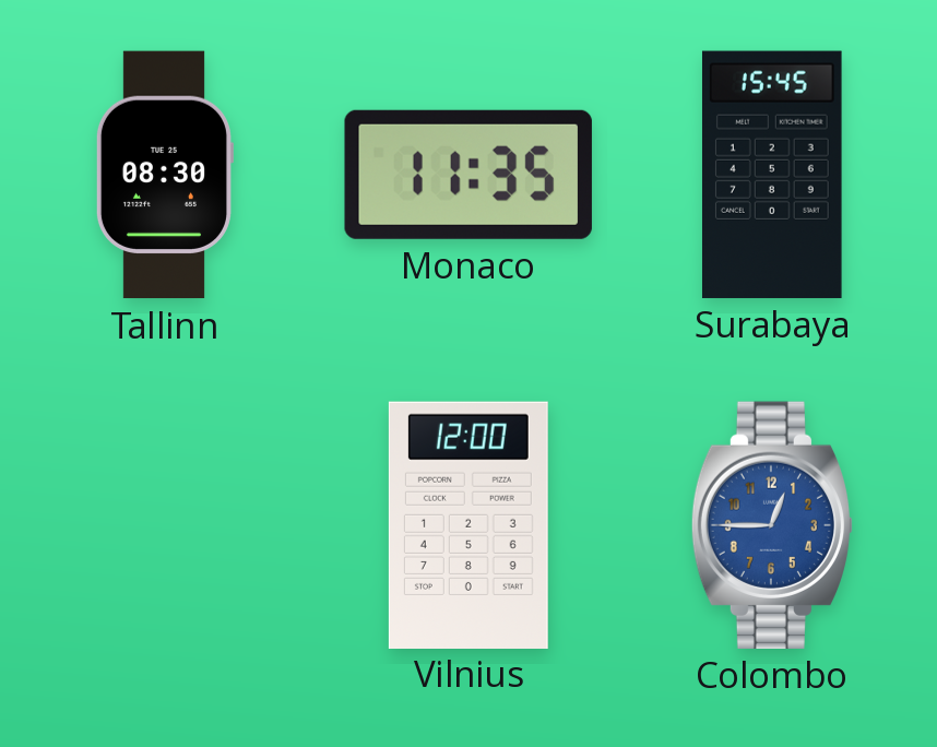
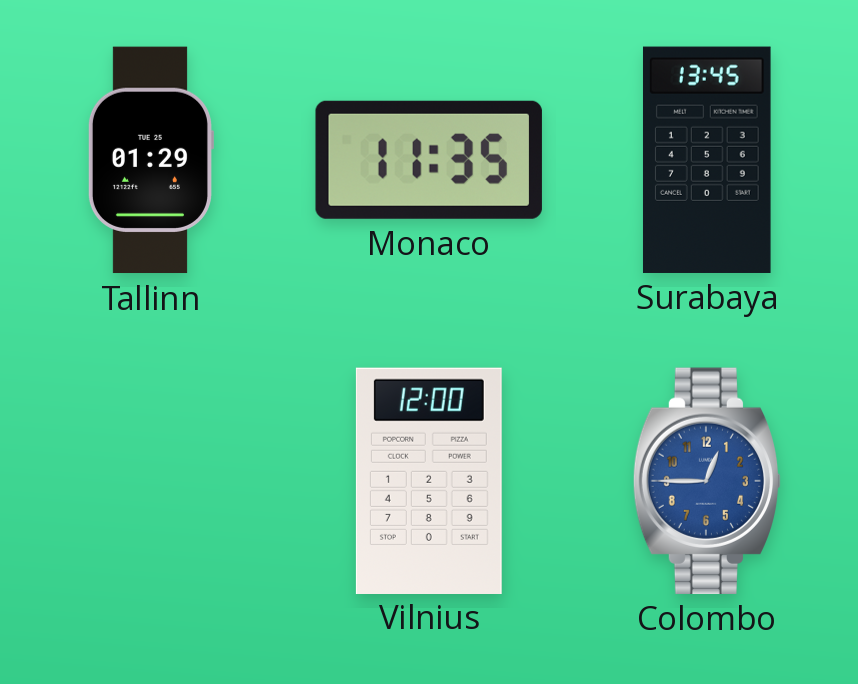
Tallinn: 08:30 -> 01:29
Surabaya: 15:45 -> 13:45
